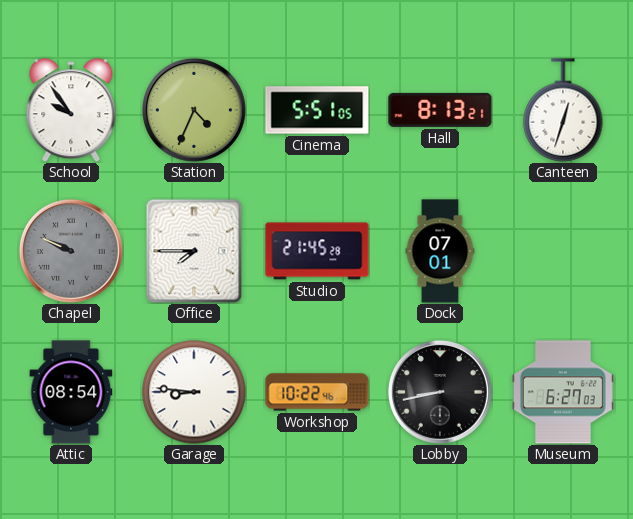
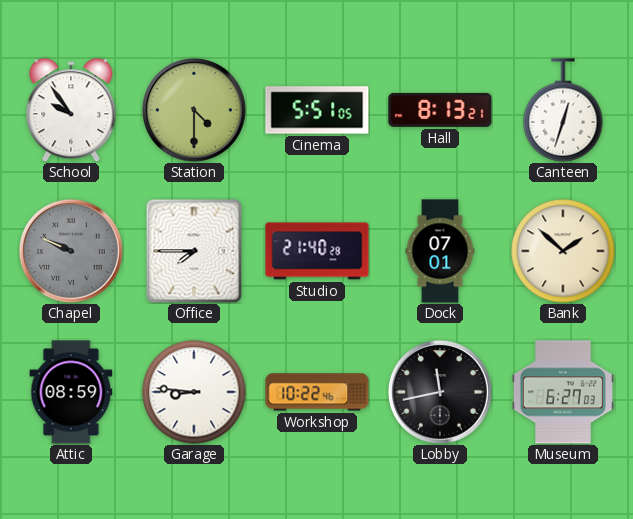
Station: 4:34 -> 4:30
Studio: 21:45 -> 21:40
Bank: none -> 1:52
Attic: 08:54 -> 08:59
Lobby: 8:43 -> 11:43
